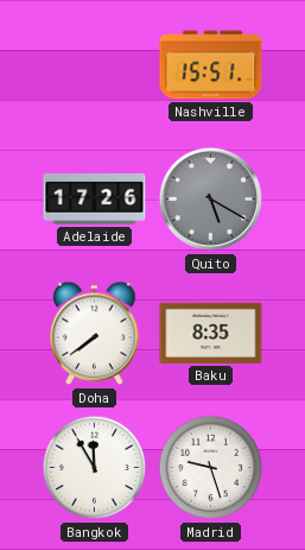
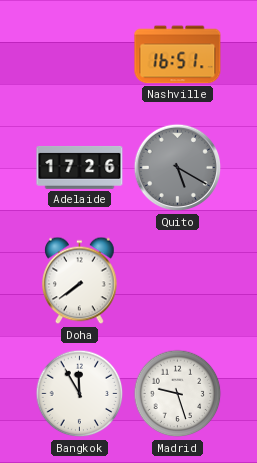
Nashville: 15:51 -> 16:51
Baku: 8:35 -> none
